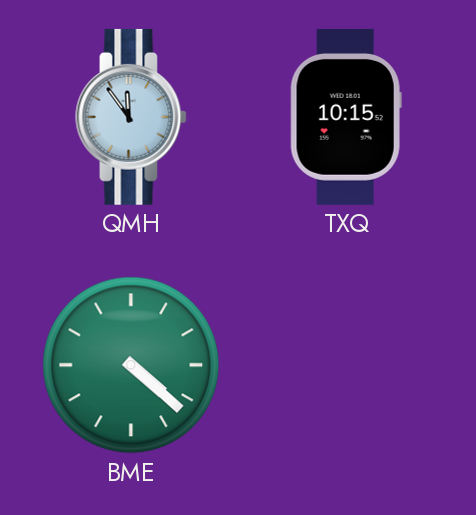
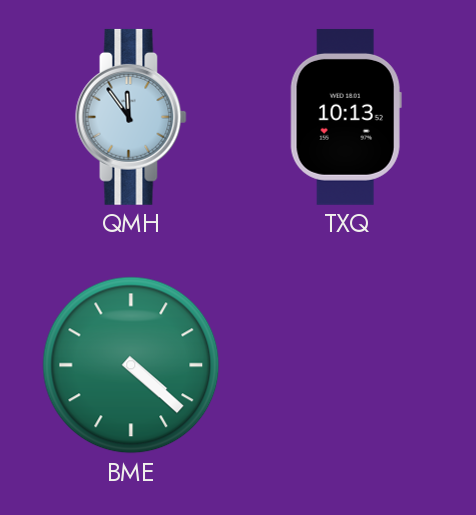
TXQ: 10:15 -> 10:13
